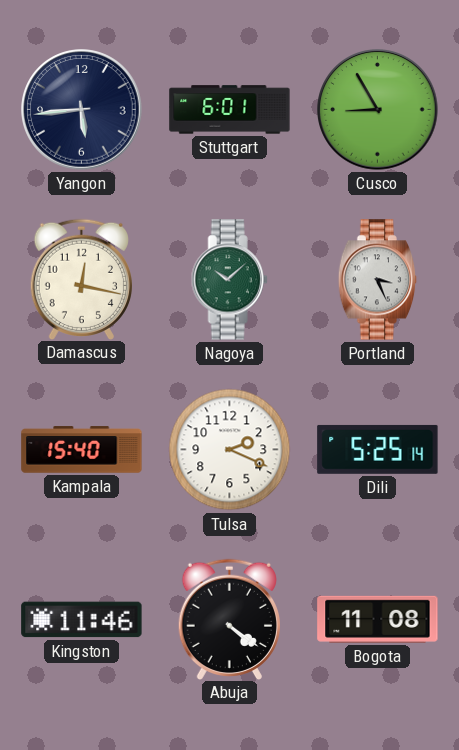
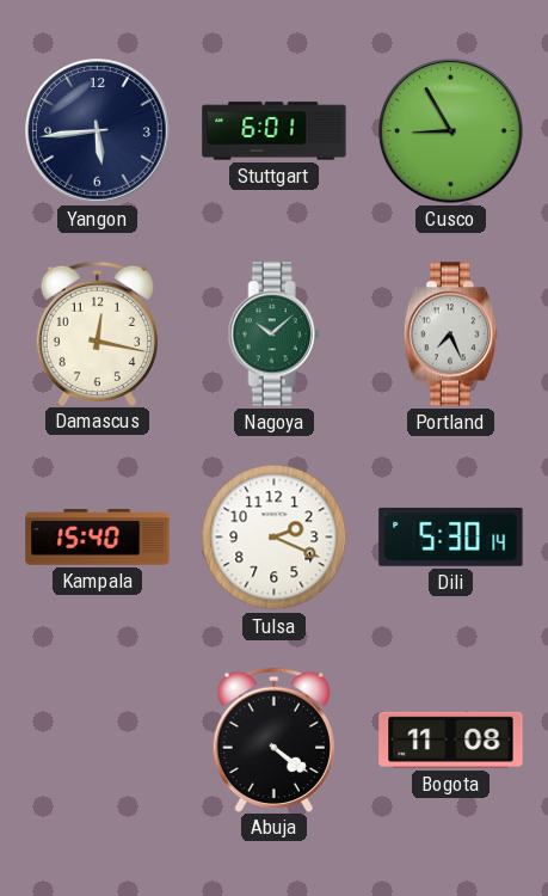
Portland: 3:26 -> 7:26
Dili: 5:25 -> 5:30
Kingston: 11:46 -> none
